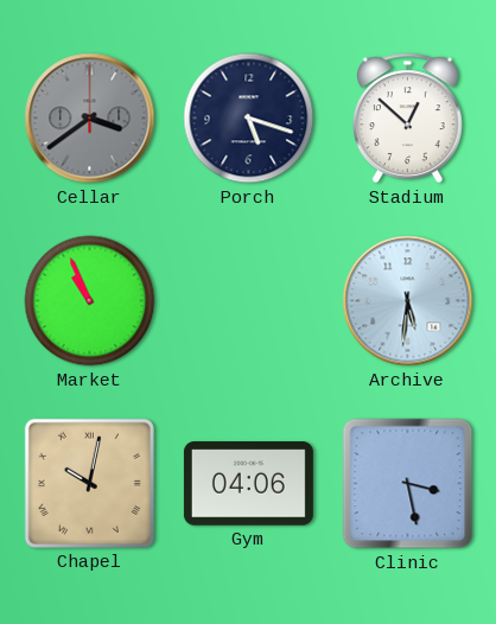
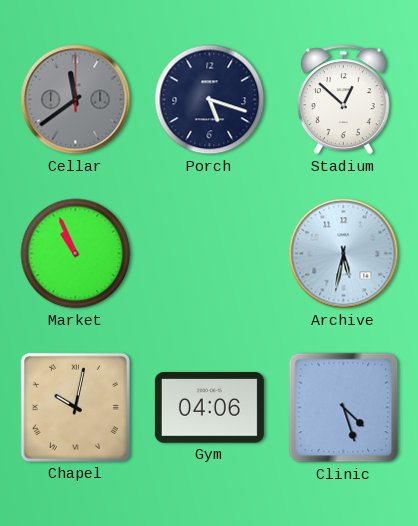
Cellar: 3:39 -> 11:39
Archive: 5:31 -> 5:32
Clinic: 3:28 -> 4:27
